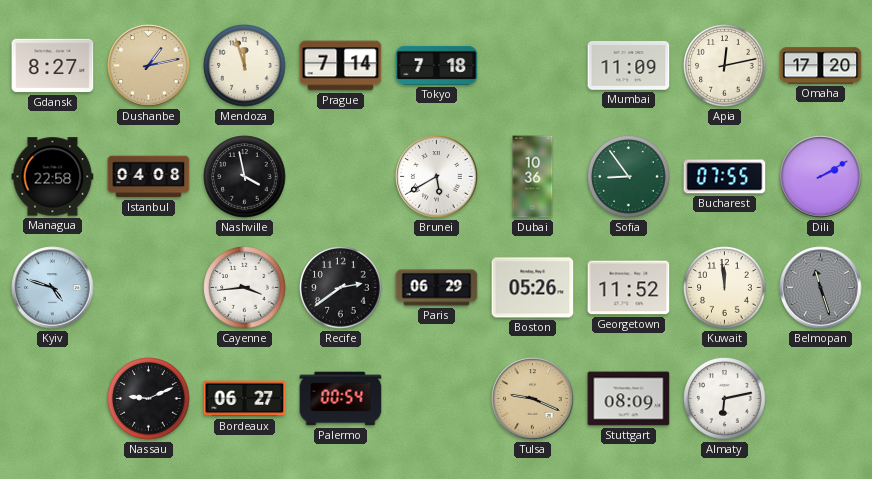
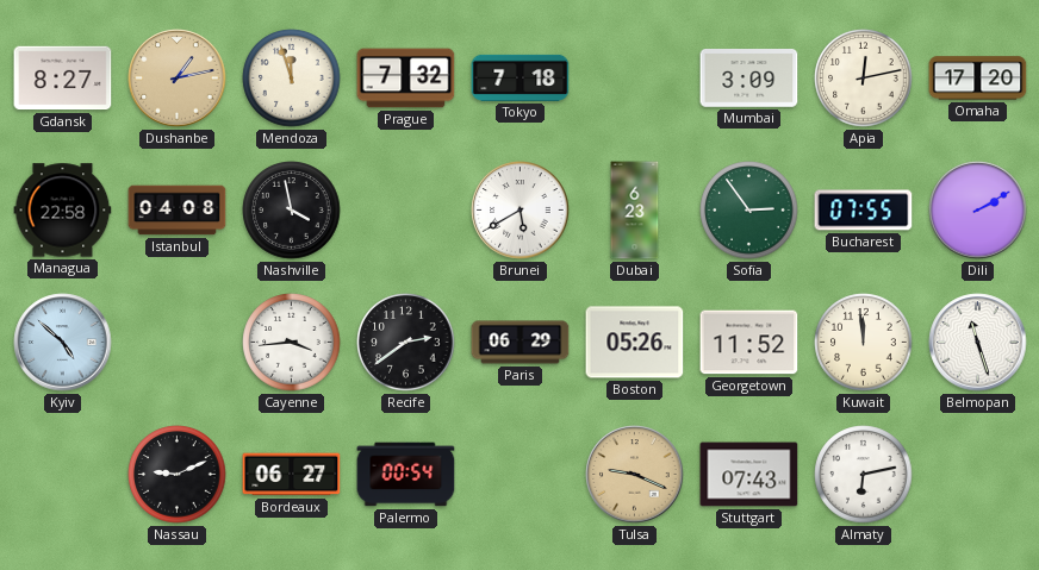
Prague: 7:14 -> 7:32
Mumbai: 11:09 -> 3:09
Dubai: 10:36 -> 6:23
Sofia: 8:54 -> 2:54
Kyiv: 4:48 -> 4:52
Belmopan dial: grey -> white
Stuttgart: 08:09 -> 07:43
